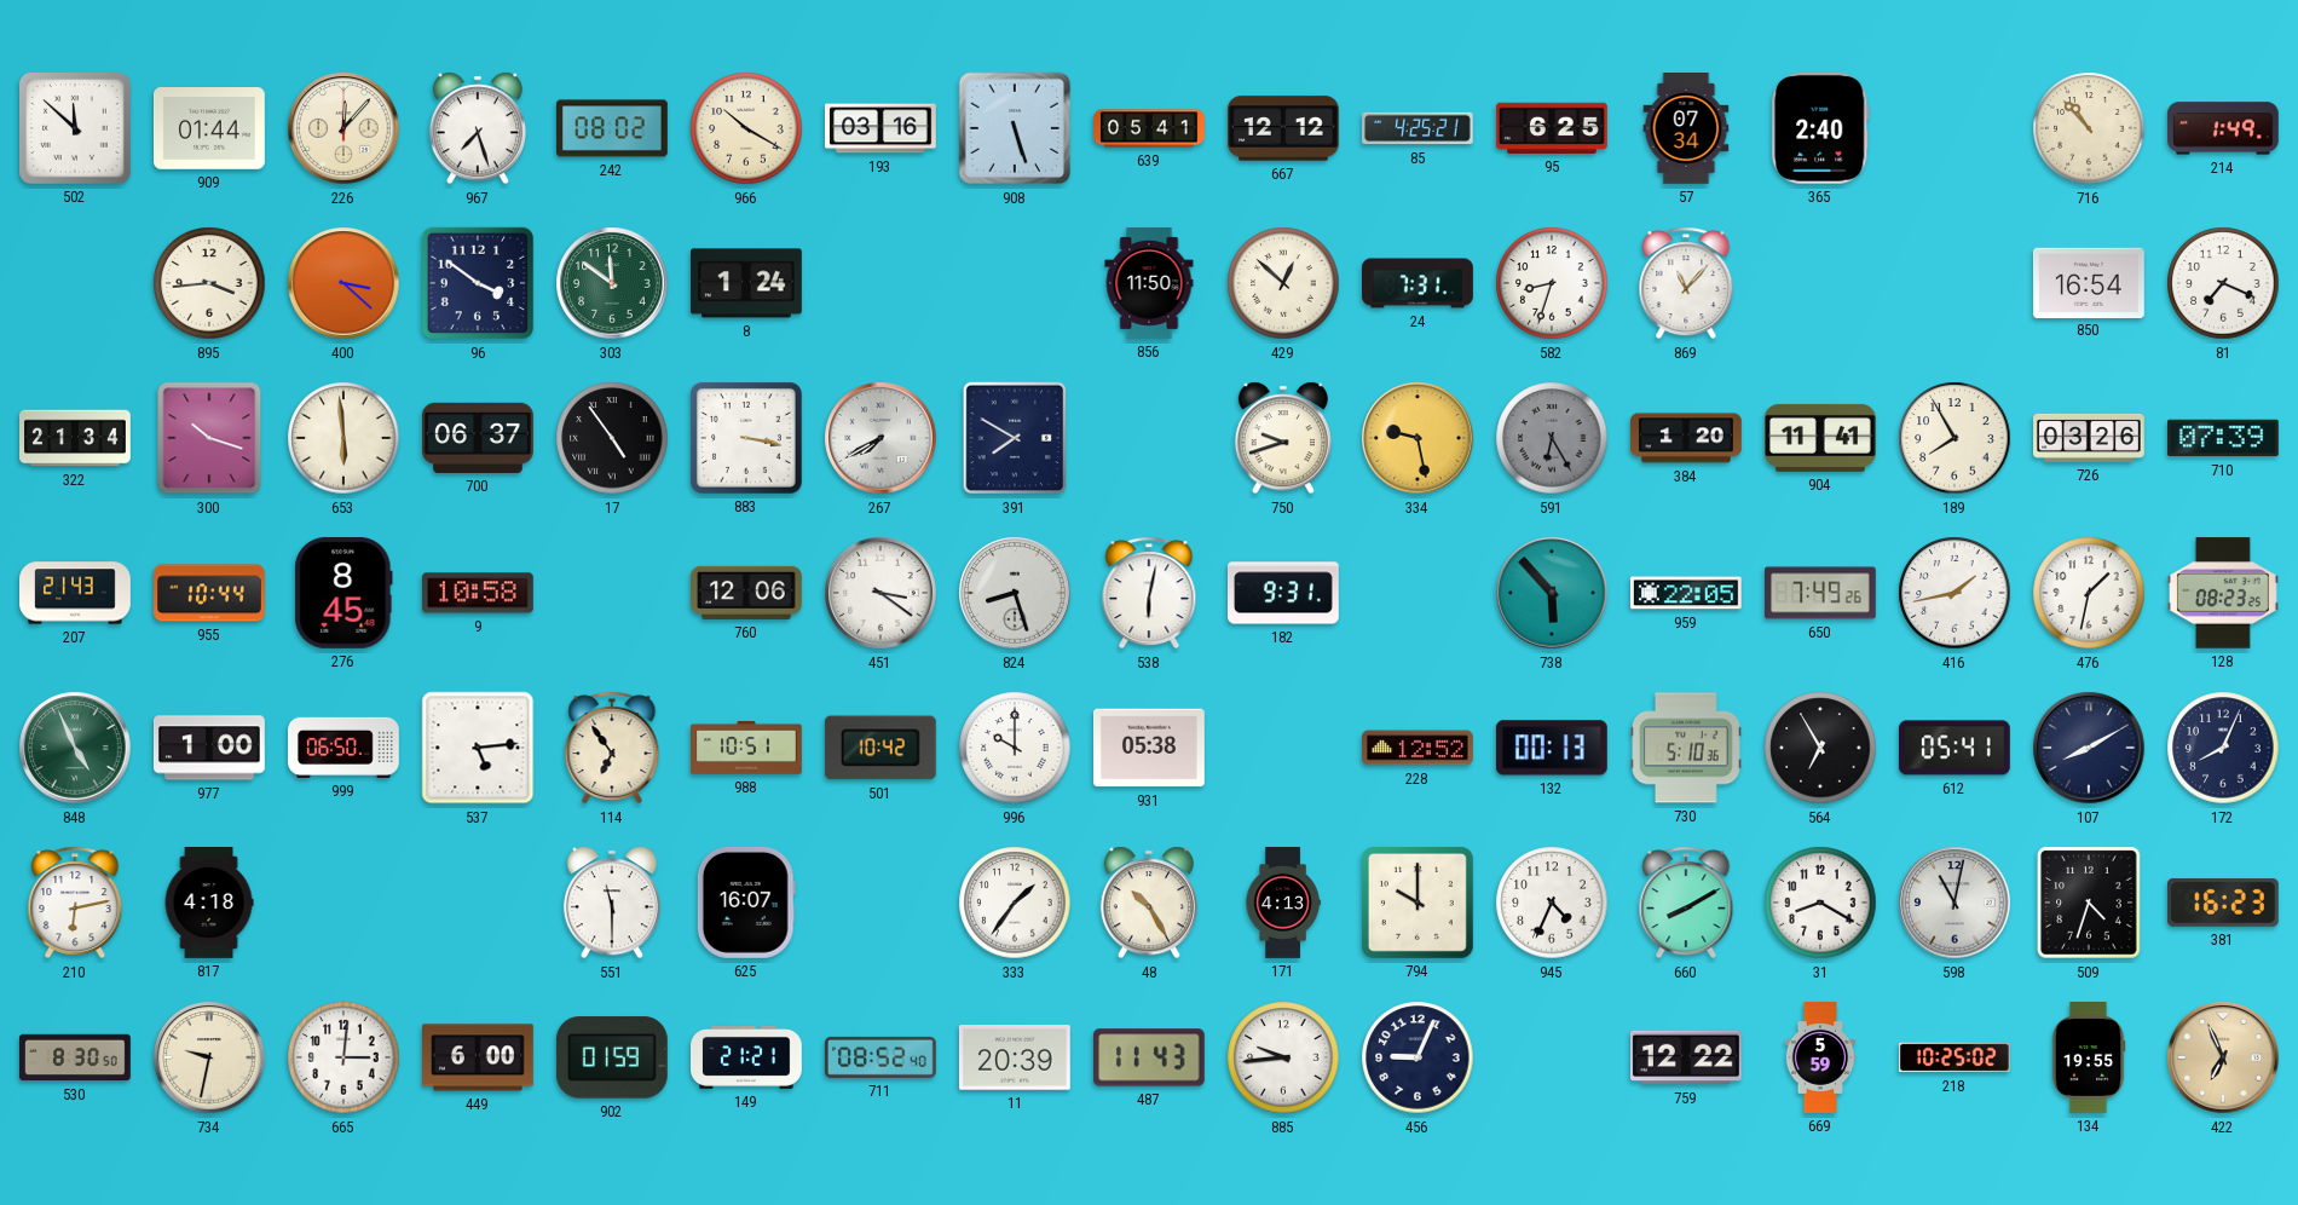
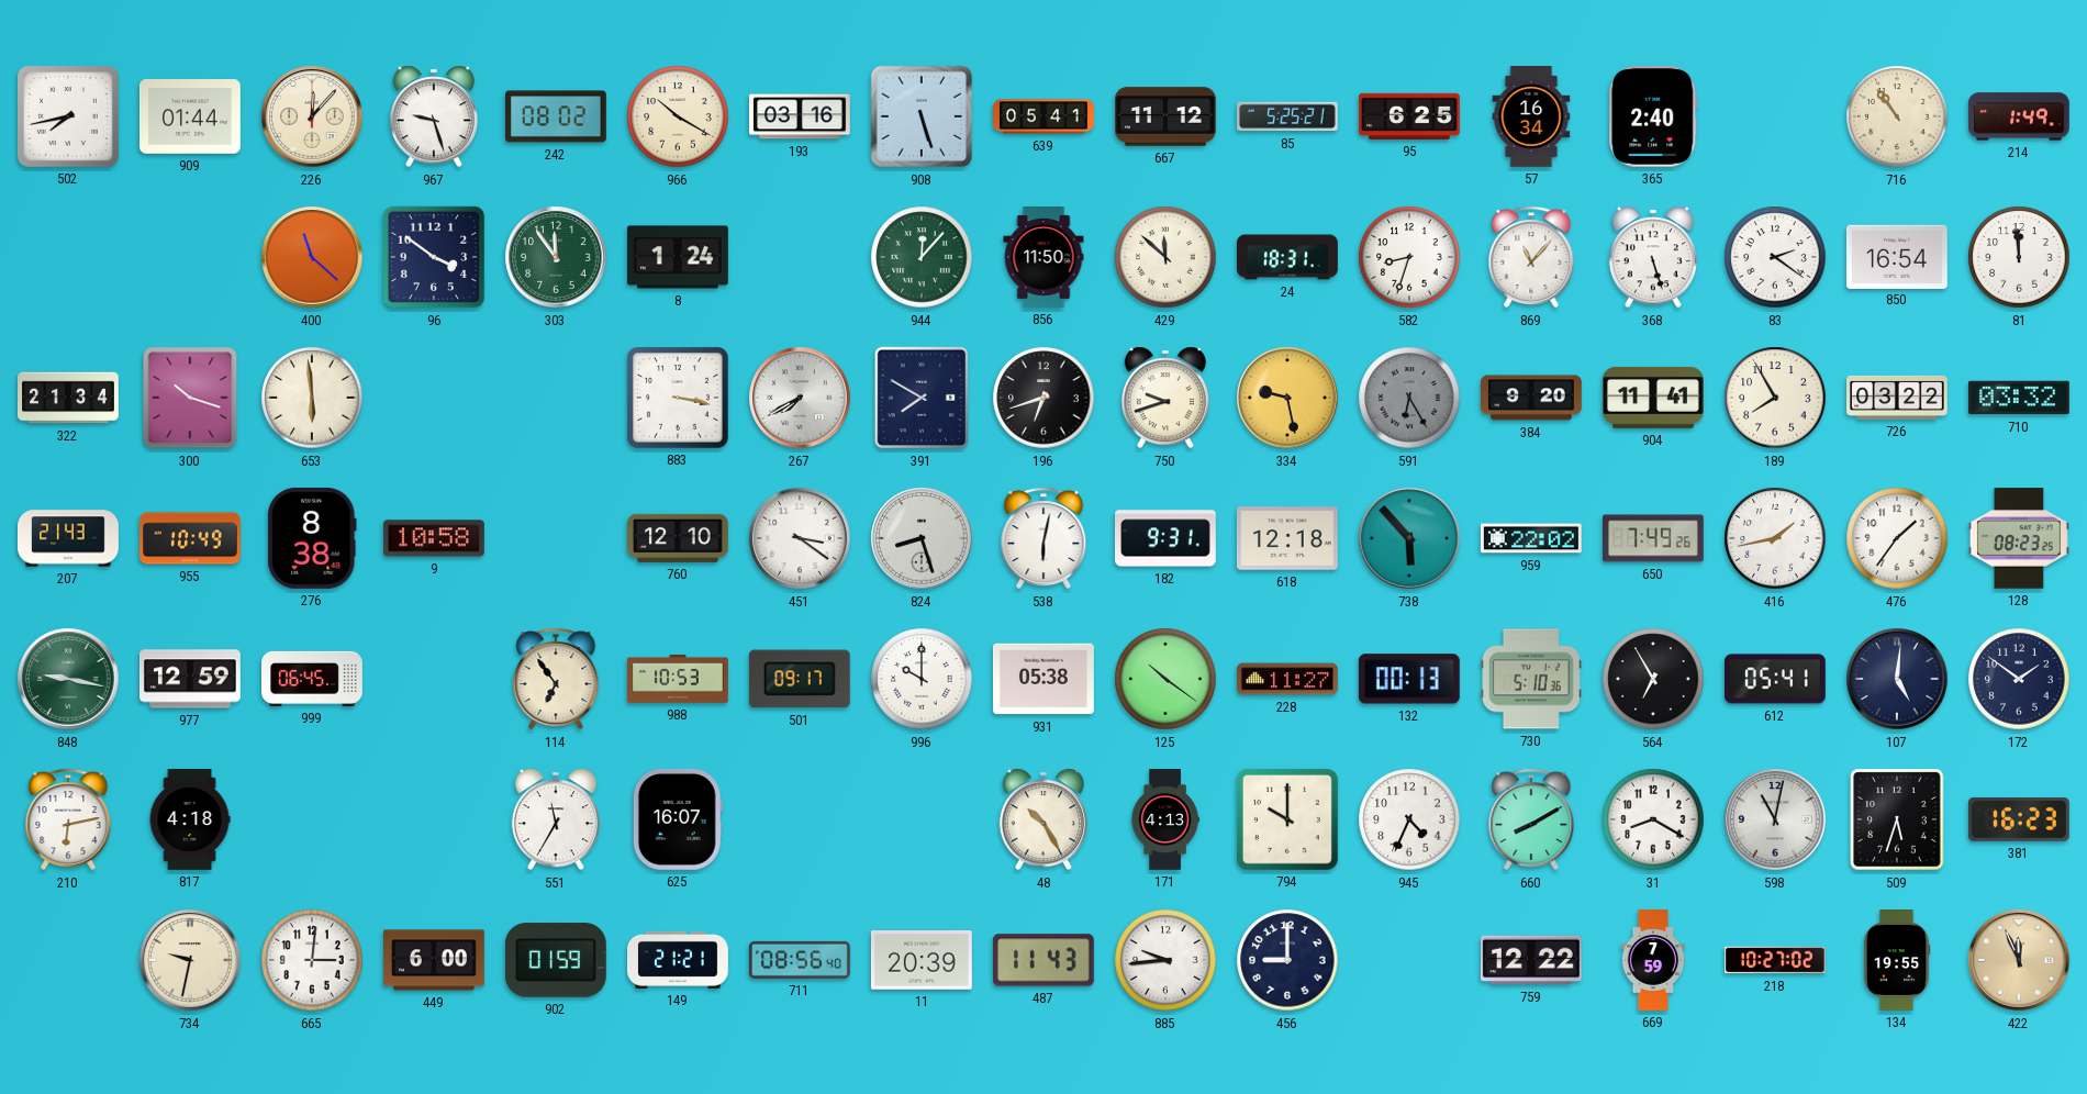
502: 11:52 -> 7:43
967: 7:27 -> 9:27
667: 12:12 -> 11:12
85: 4:25 -> 5:25
57: 07:34 -> 16:34
716: 10:53 -> 10:54
895: 3:44 -> none
400: 3:22 -> 11:22
303: 11:51 -> 11:54
944: none -> 12:07
429: 12:52 -> 11:52
24: 7:31 -> 18:31
368: none -> 5:27
83: none -> 2:21
81: 7:19 -> 11:59
700: 06:37 -> none
17: 4:54 -> none
196: none -> 6:42
384: 1:20 -> 9:20
726: 03:26 -> 03:22
710: 07:39 -> 03:32
955: 10:44 -> 10:49
276: 8:45 -> 8:38
760: 12:06 -> 12:10
618: none -> 12:18
959: 22:05 -> 22:02
476: 1:32 -> 1:36
848: 4:56 -> 9:17
977: 1:00 -> 12:59
999: 06:50 -> 06:45
537: 5:14 -> none
988: 10:51 -> 10:53
501: 10:42 -> 09:17
125: none -> 10:21
228: 12:52 -> 11:27
107: 8:10 -> 5:01
172: 8:04 -> 1:51
551: 11:30 -> 11:35
333: 1:36 -> none
509: 4:33 -> 5:33
530: 8:30 -> none
711: 08:52 -> 08:56
456: 9:04 -> 9:00
669: 5:59 -> 7:59
218: 10:25 -> 10:27
422: 6:56 -> 11:56
